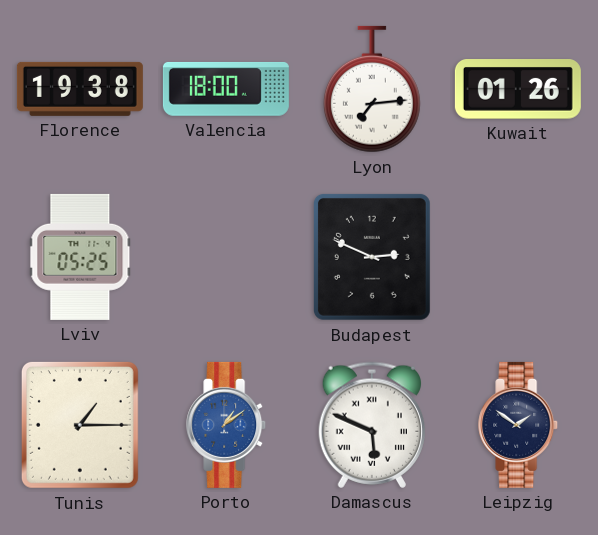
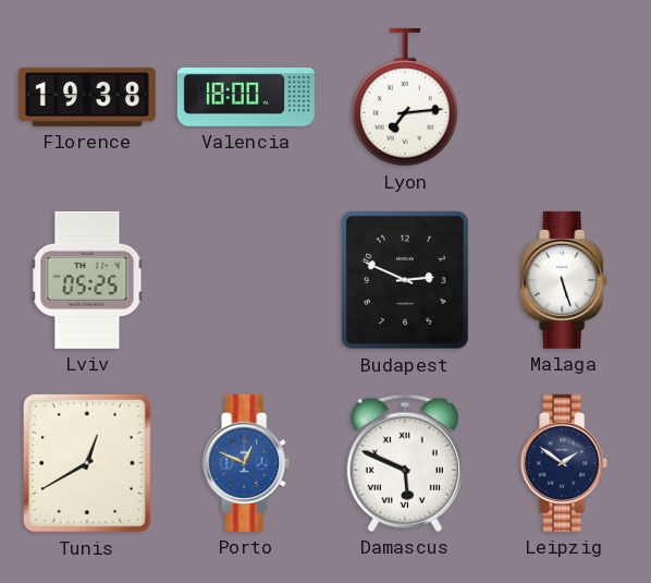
Kuwait: 01:26 -> none
Malaga: none -> 5:27
Tunis: 1:15 -> 12:40
Porto: 1:09 -> 12:49
